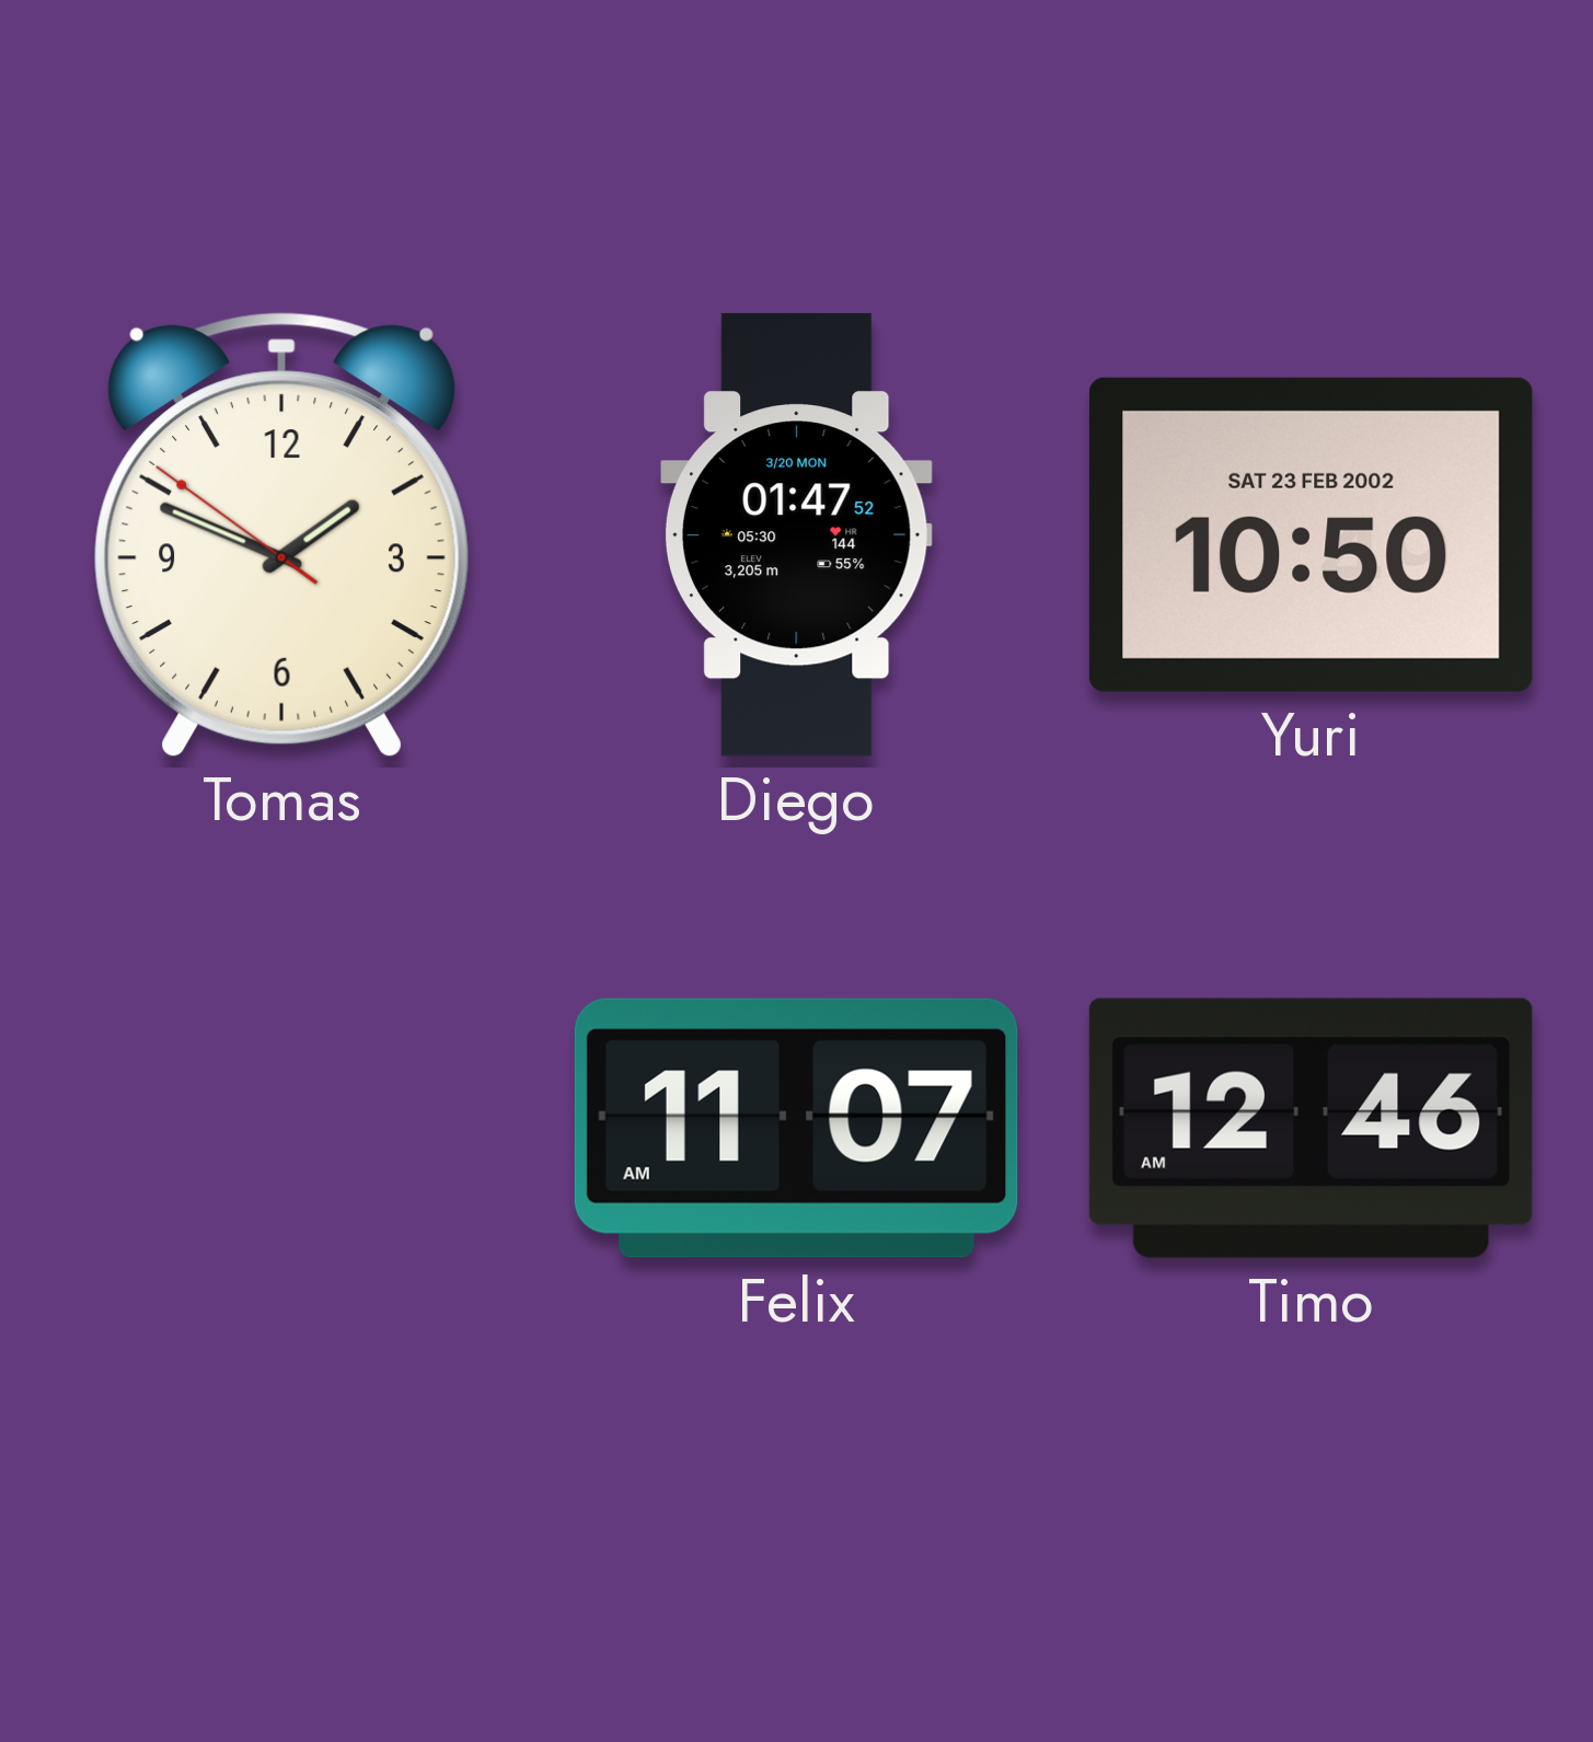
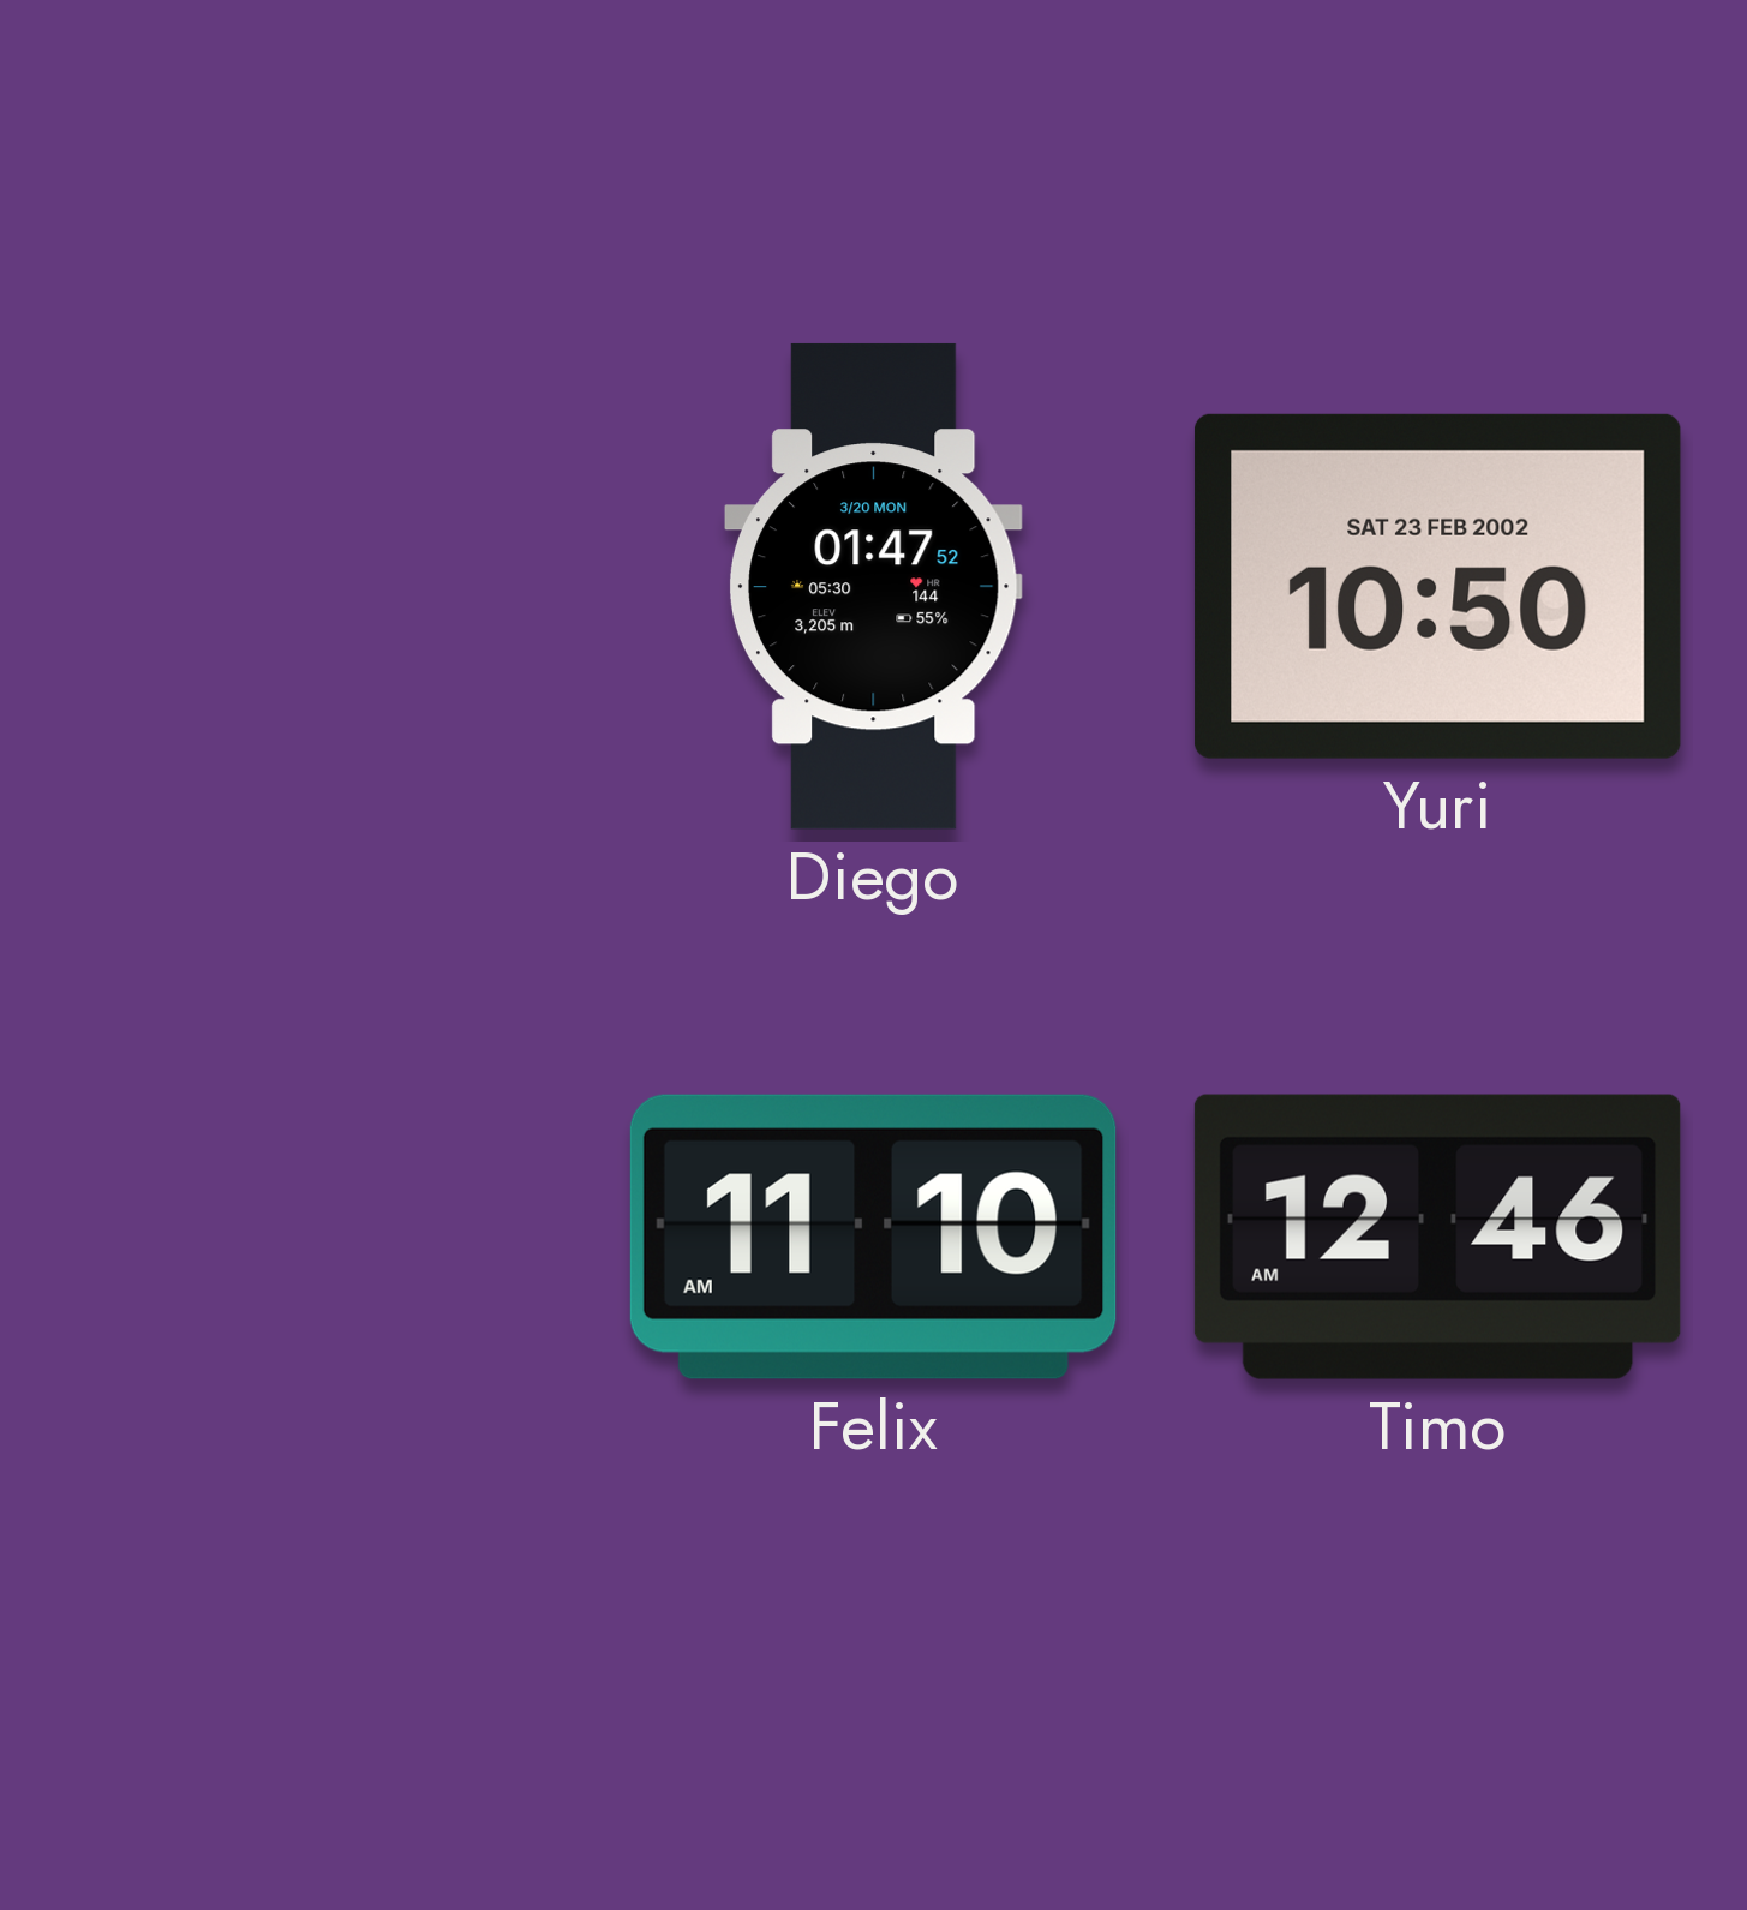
Tomas: 1:48 -> none
Felix: 11:07 -> 11:10
